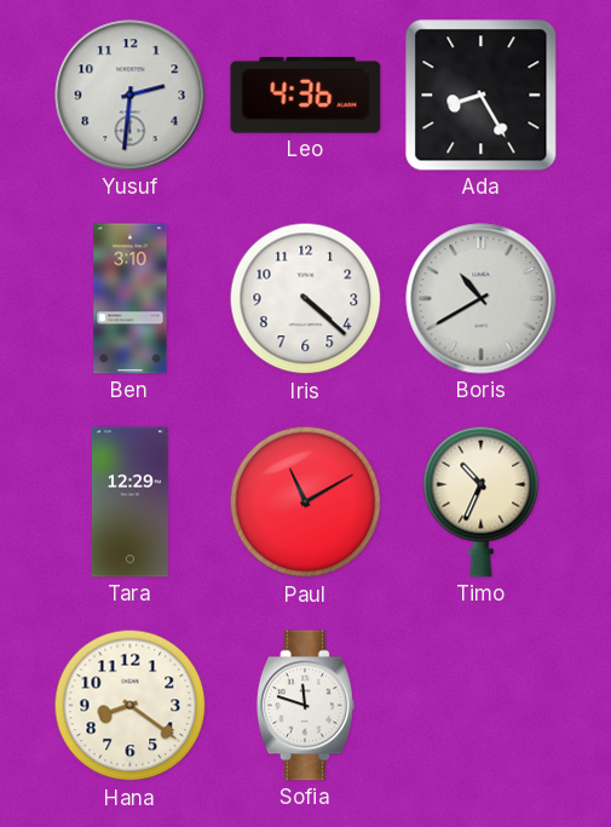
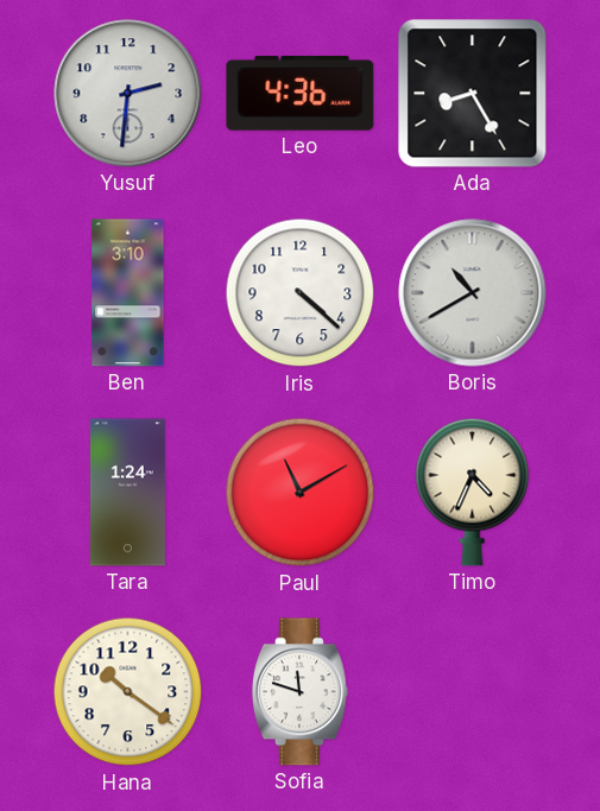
Tara: 12:29 -> 1:24
Timo: 10:34 -> 4:34
Hana: 8:21 -> 10:21
